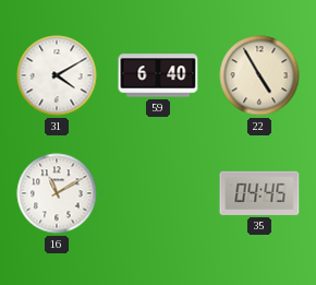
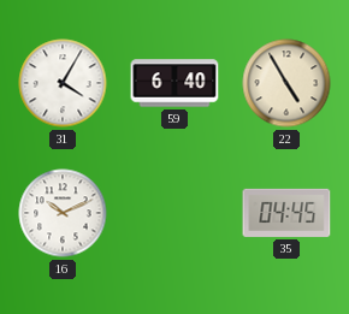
31: 4:10 -> 4:05
16: 11:10 -> 10:11
